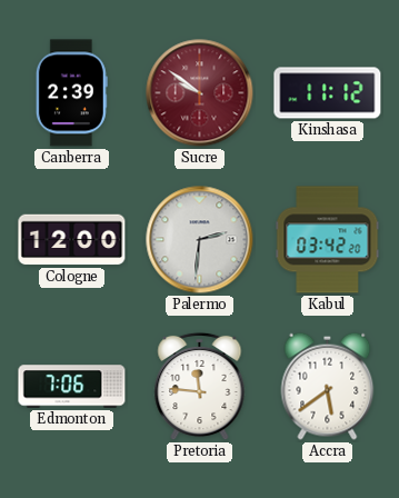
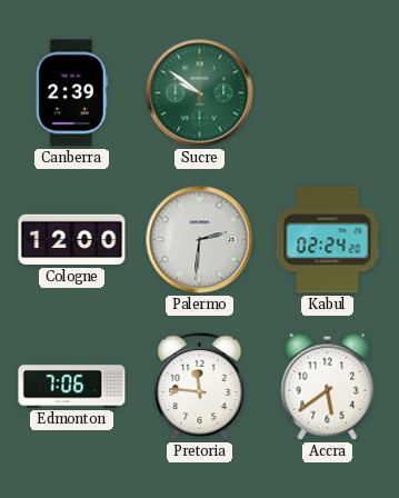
Sucre dial: burgundy -> green
Kinshasa: 11:12 -> none
Kabul: 03:42 -> 02:24
